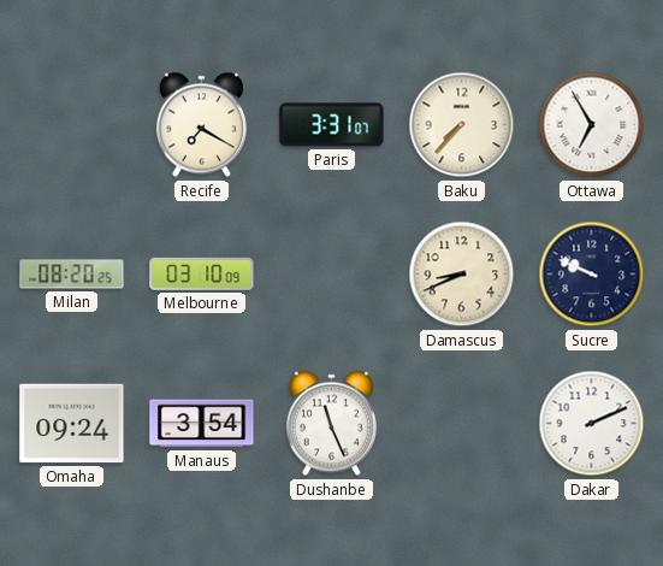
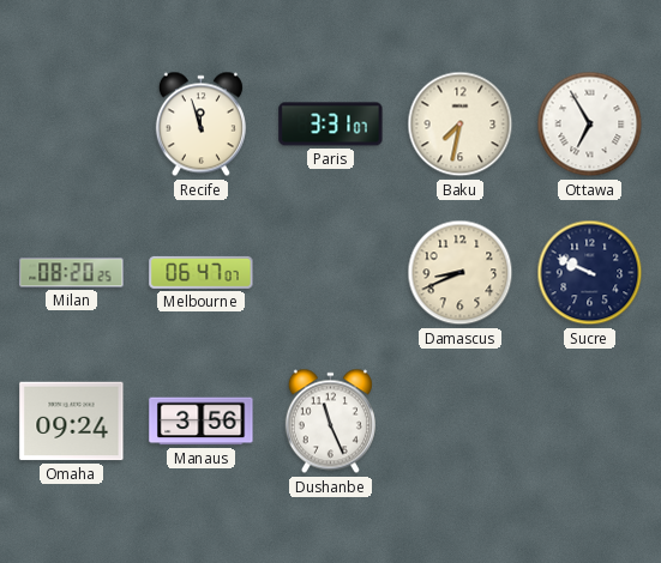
Recife: 7:20 -> 11:57
Baku: 7:37 -> 7:32
Melbourne: 03:10 -> 06:47
Manaus: 3:54 -> 3:56
Dakar: 2:11 -> none
